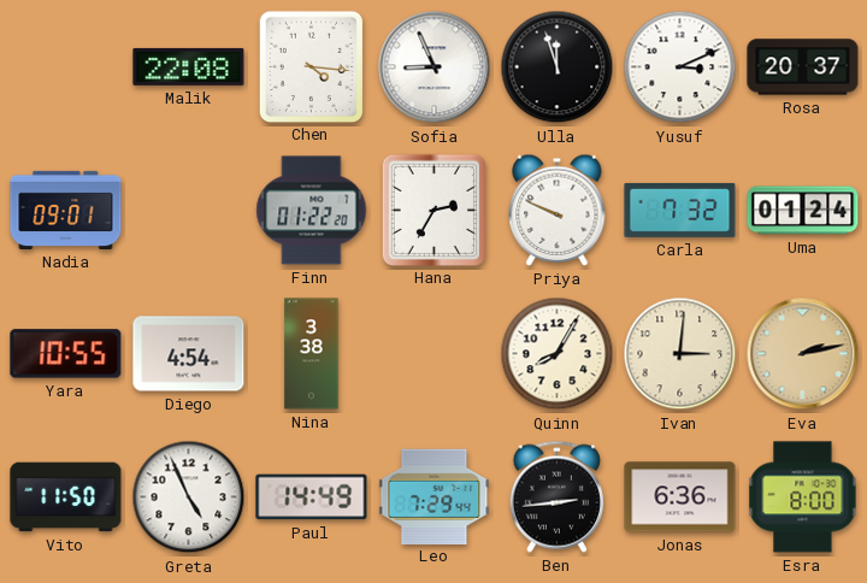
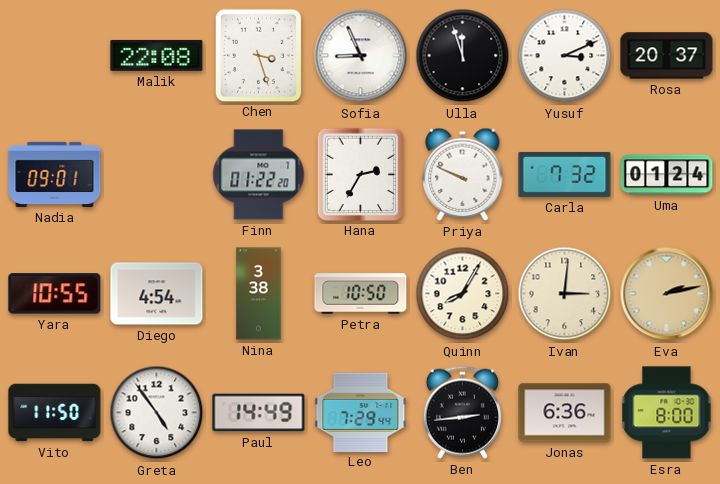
Chen: 4:16 -> 3:27
Petra: none -> 10:50
Greta: 4:56 -> 4:54
